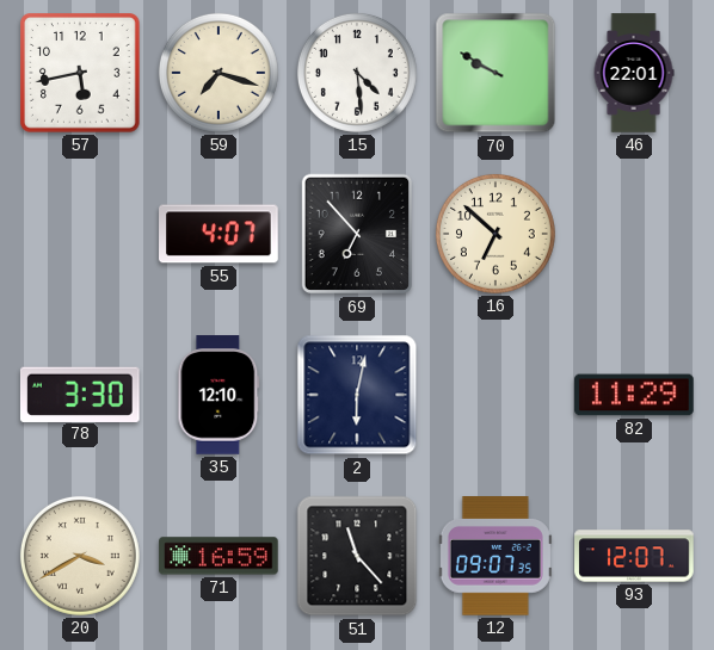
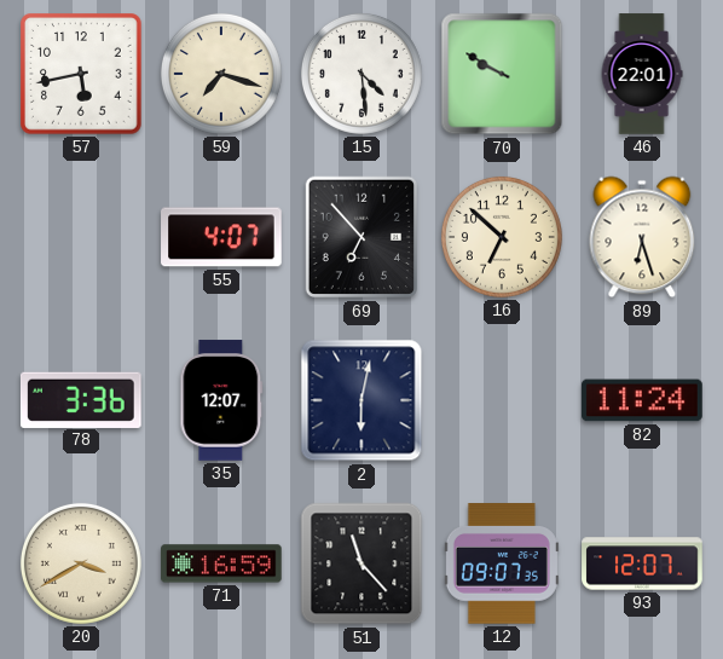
89: none -> 6:27
78: 3:30 -> 3:36
35: 12:10 -> 12:07
82: 11:29 -> 11:24
